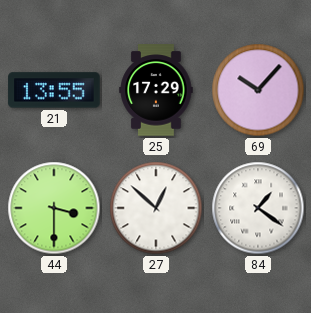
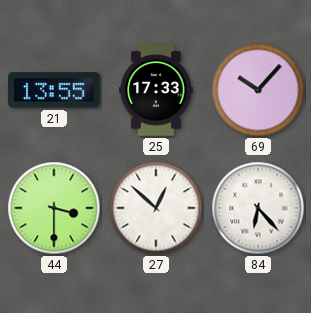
25: 17:29 -> 17:33
84: 1:21 -> 6:23
